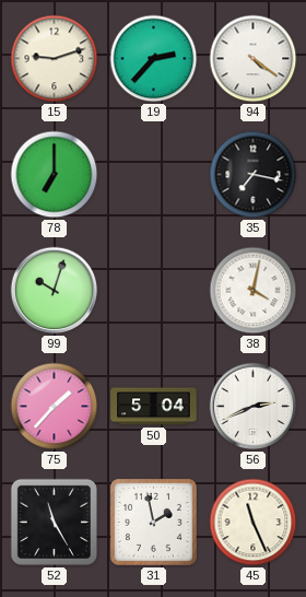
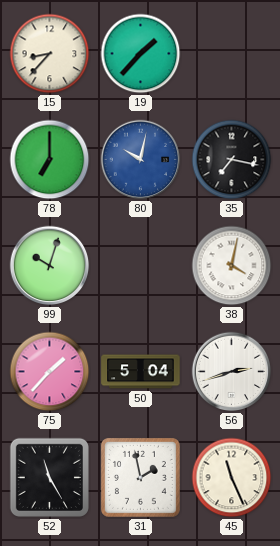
15: 9:12 -> 8:37
19: 2:37 -> 1:37
94: 4:21 -> none
80: none -> 10:02
56: 2:41 -> 2:42
